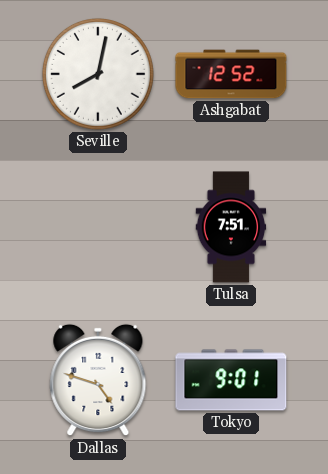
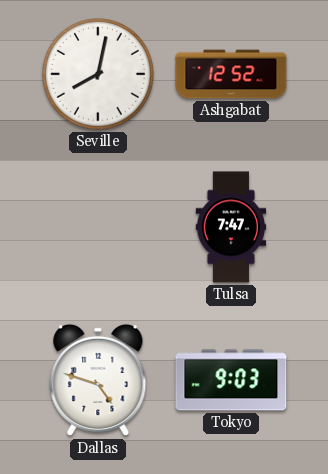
Tulsa: 7:51 -> 7:47
Tokyo: 9:01 -> 9:03
